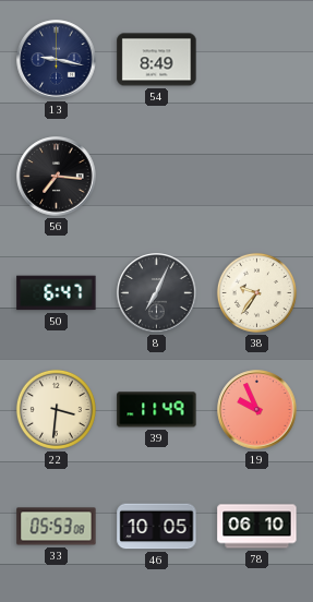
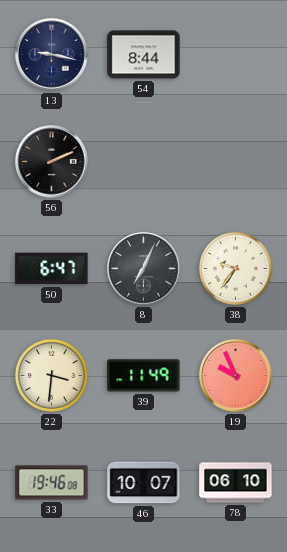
54: 8:49 -> 8:44
56: 7:16 -> 2:11
33: 05:53 -> 19:46
46: 10:05 -> 10:07
